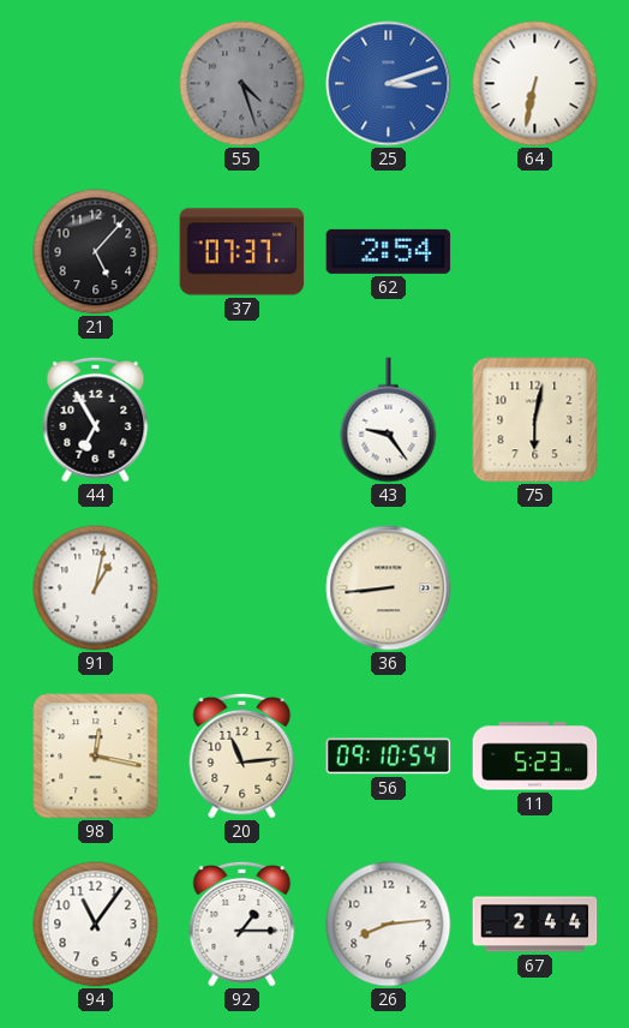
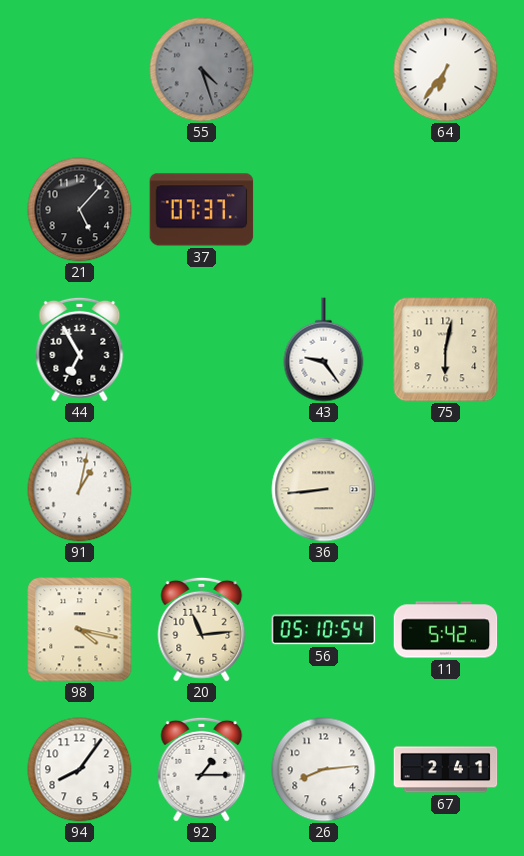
25: 3:12 -> none
64: 6:32 -> 6:36
62: 2:54 -> none
98: 12:17 -> 4:17
56: 09:10 -> 05:10
11: 5:23 -> 5:42
94: 11:06 -> 8:06
67: 2:44 -> 2:41
